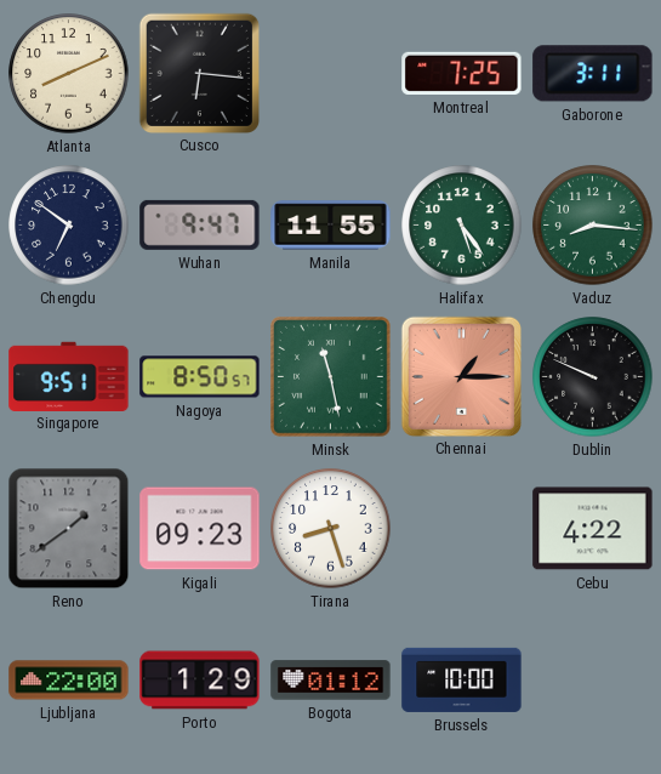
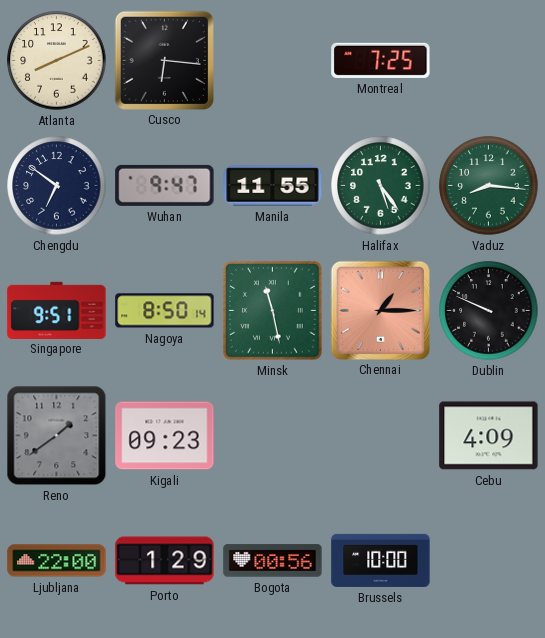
Gaborone: 3:11 -> none
Nagoya: 8:50:57 -> 8:50:14
Tirana: 8:27 -> none
Cebu: 4:22 -> 4:09
Bogota: 01:12 -> 00:56
